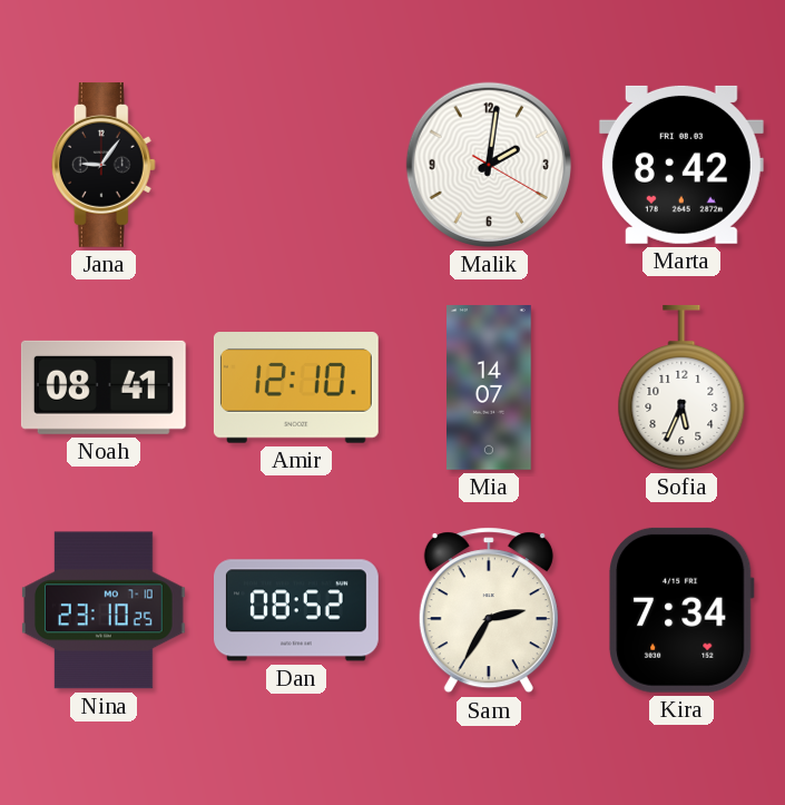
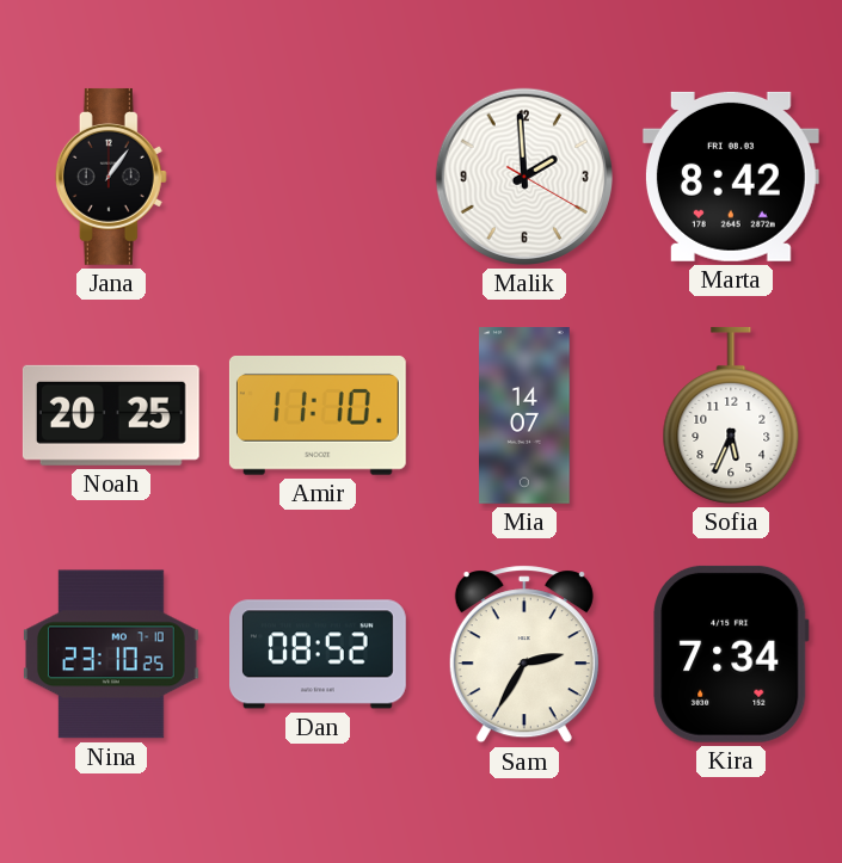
Jana: 9:06 -> 1:06
Malik: 2:01 -> 1:59
Noah: 08:41 -> 20:25
Amir: 12:10 -> 11:10
